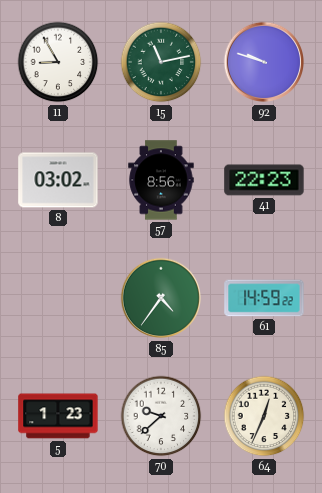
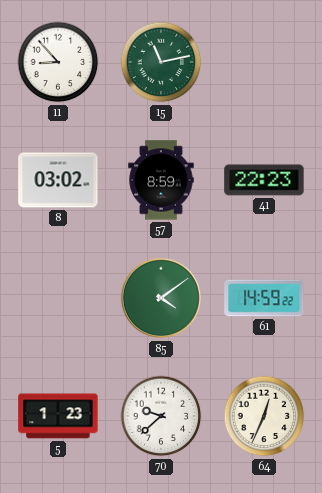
11: 8:55 -> 8:53
92: 9:48 -> none
57: 8:56 -> 8:59
85: 4:36 -> 4:09
